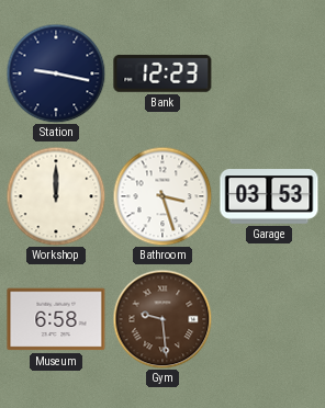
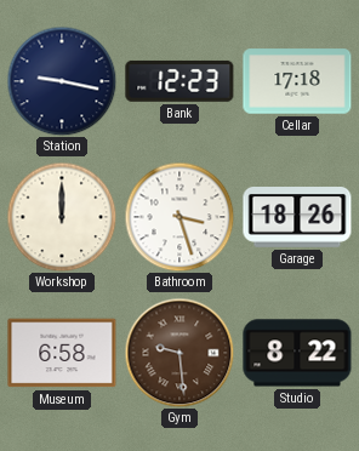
Cellar: none -> 17:18
Garage: 03:53 -> 18:26
Studio: none -> 8:22
